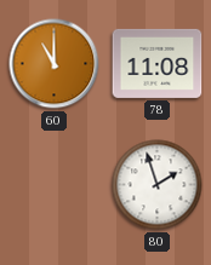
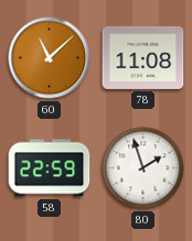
60: 11:00 -> 11:08
58: none -> 22:59
